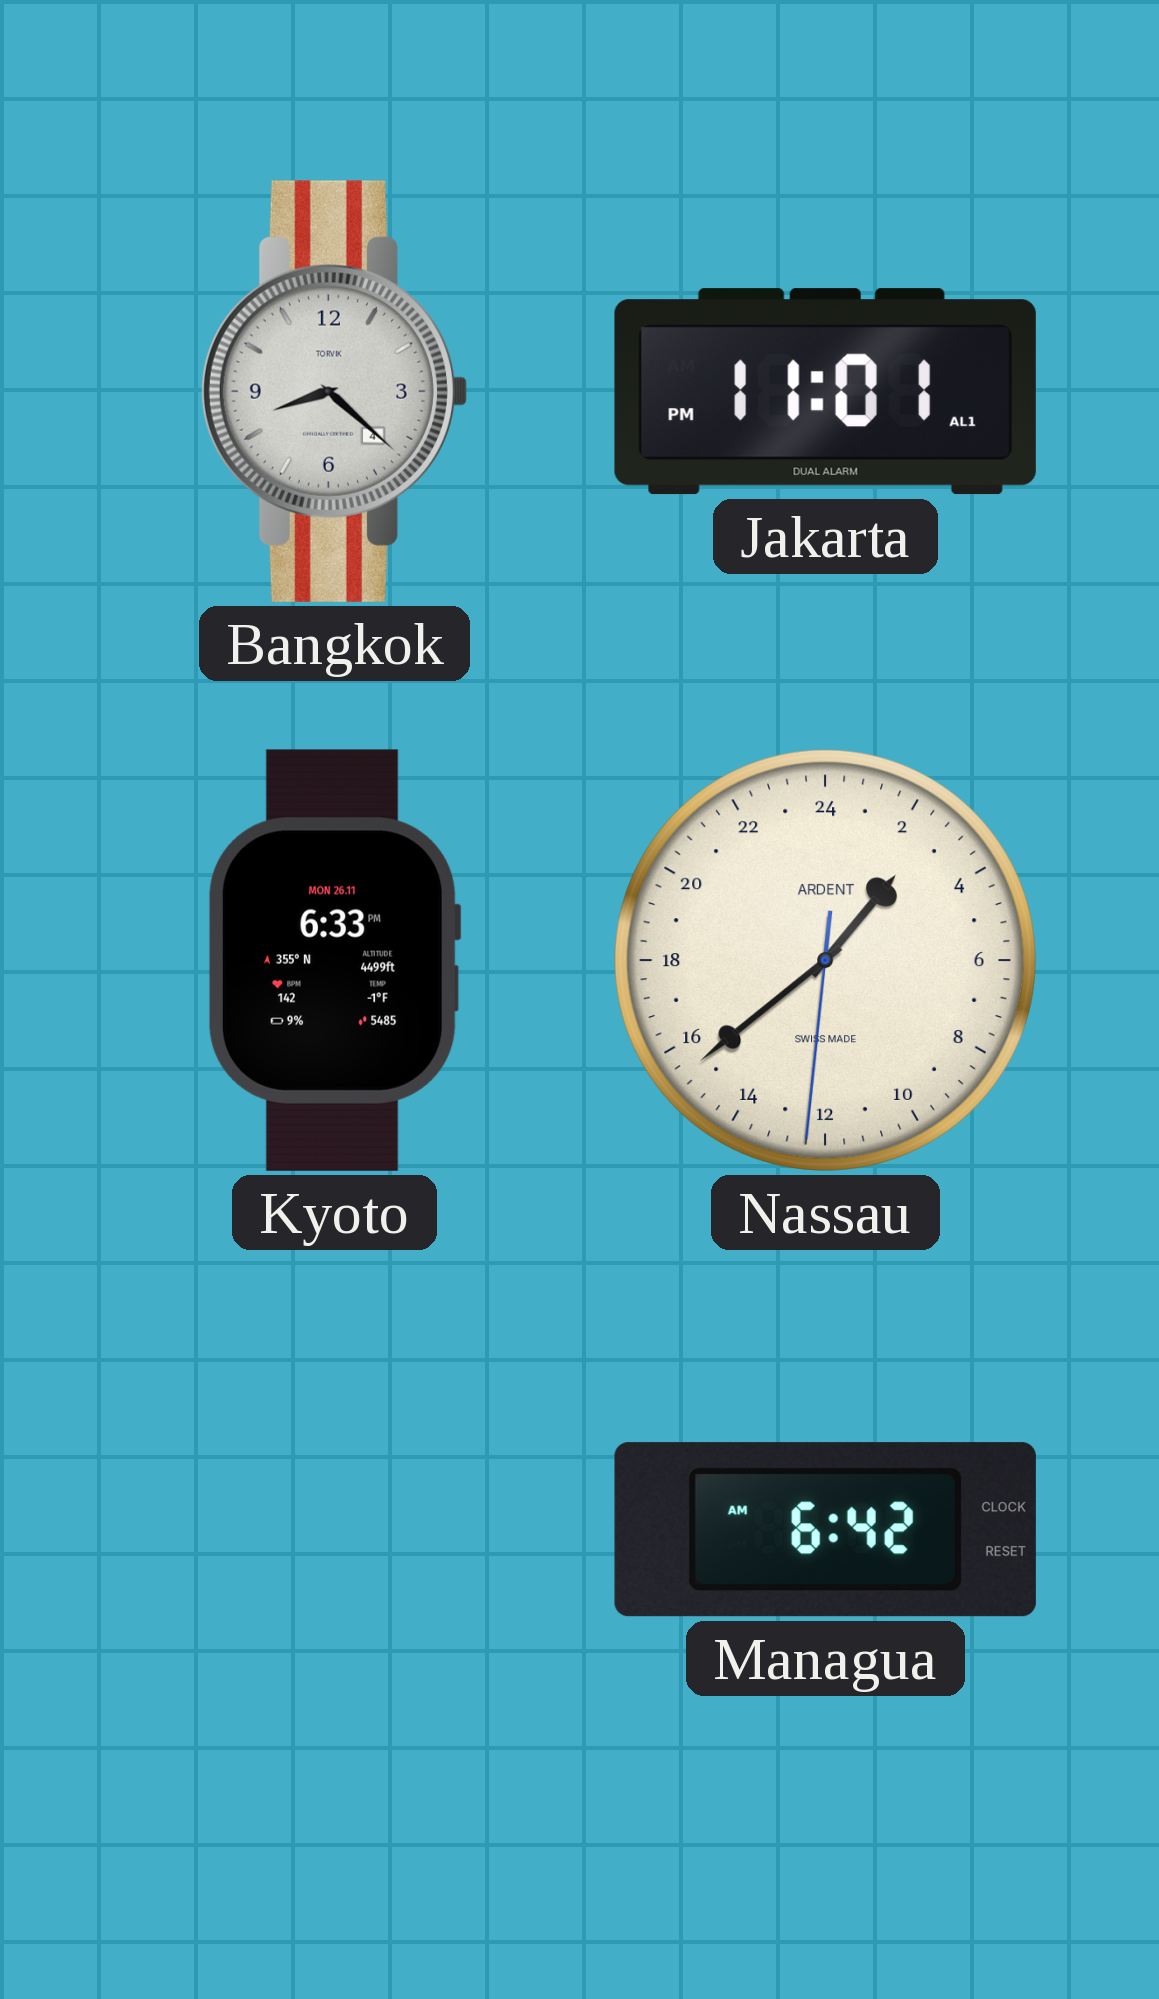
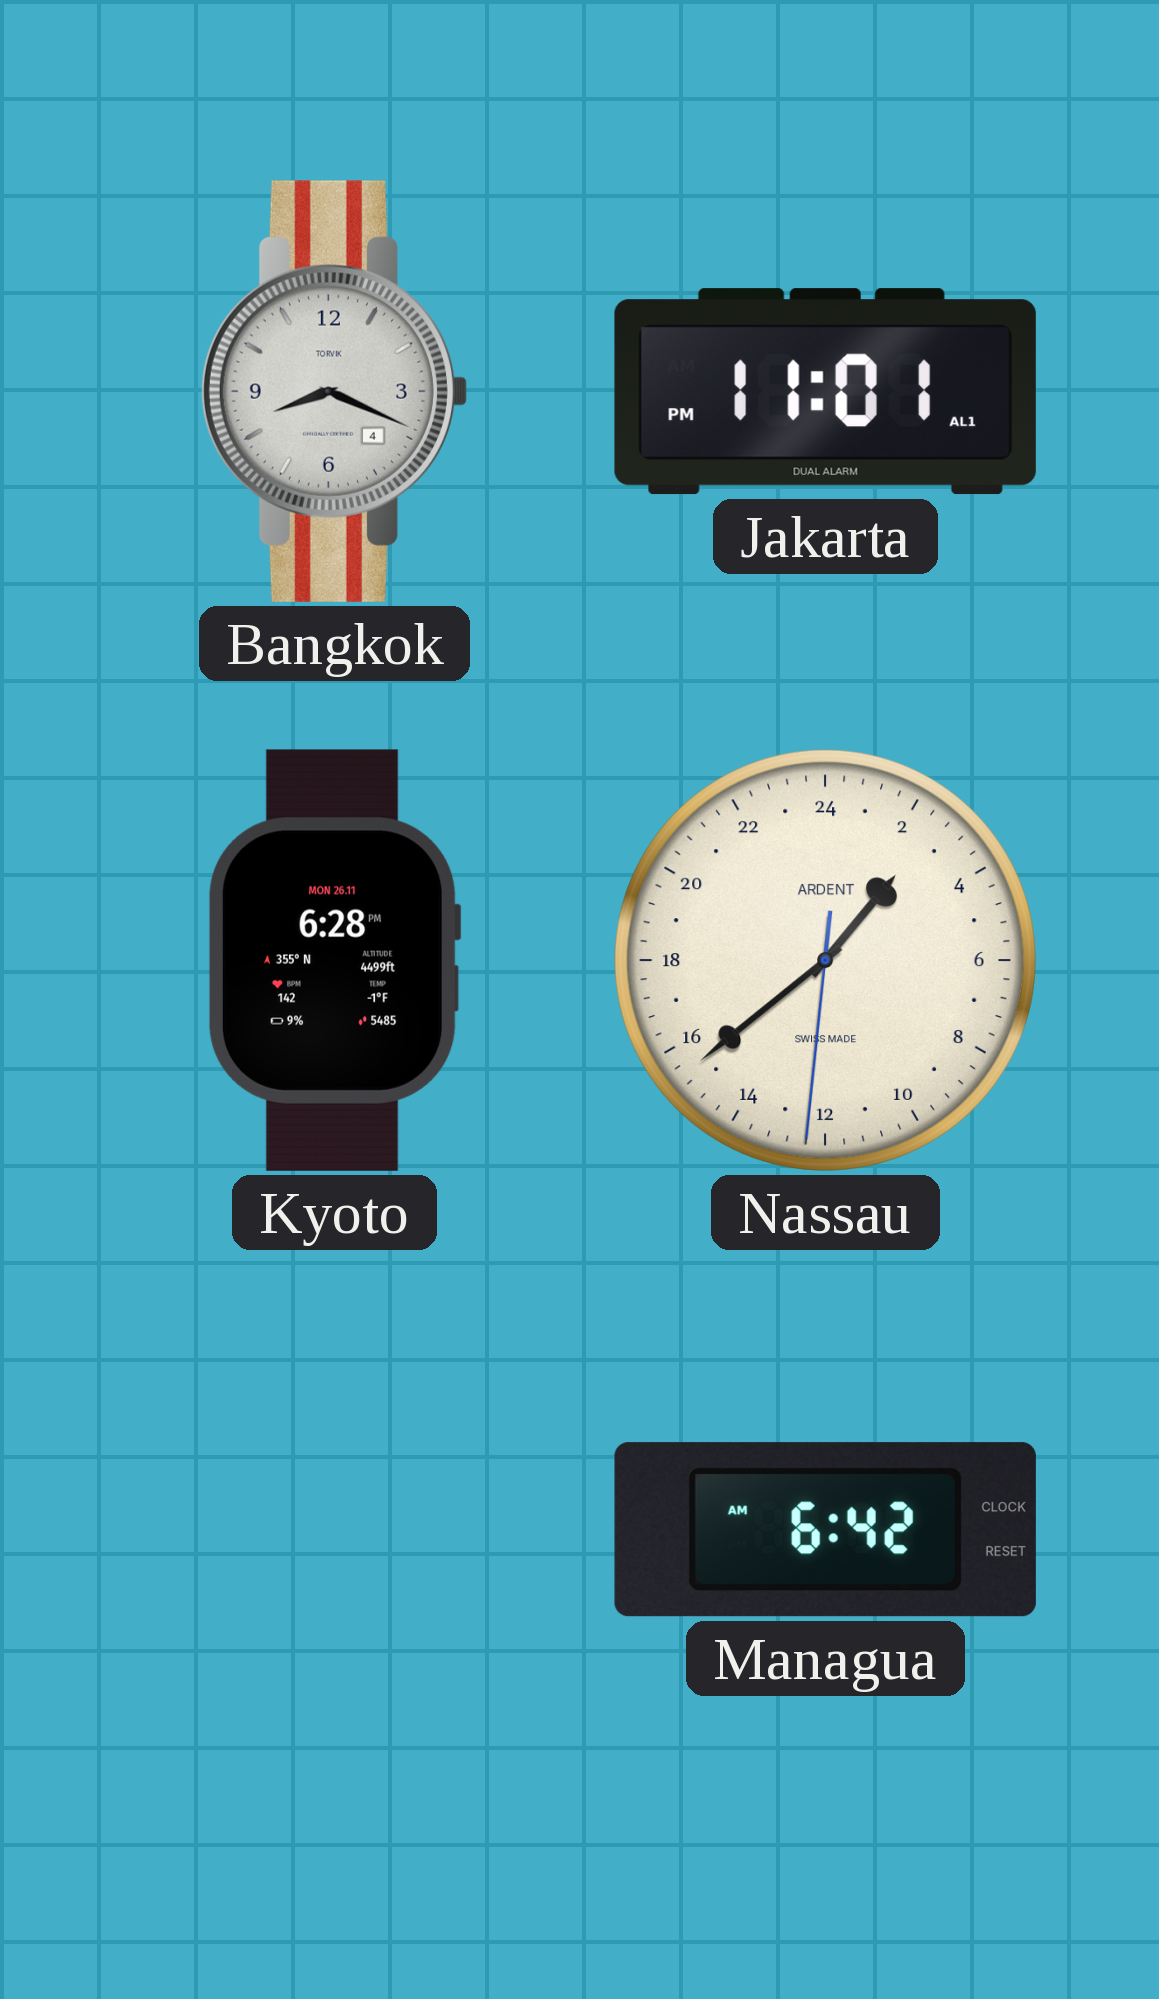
Bangkok: 8:22 -> 8:19
Kyoto: 6:33 -> 6:28
